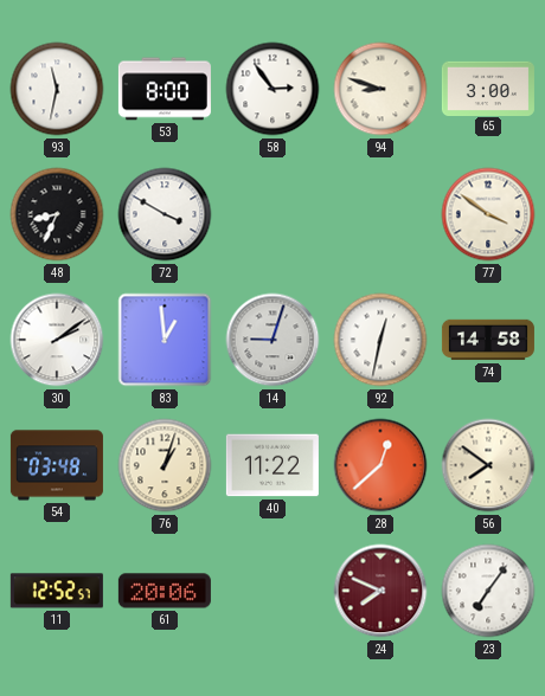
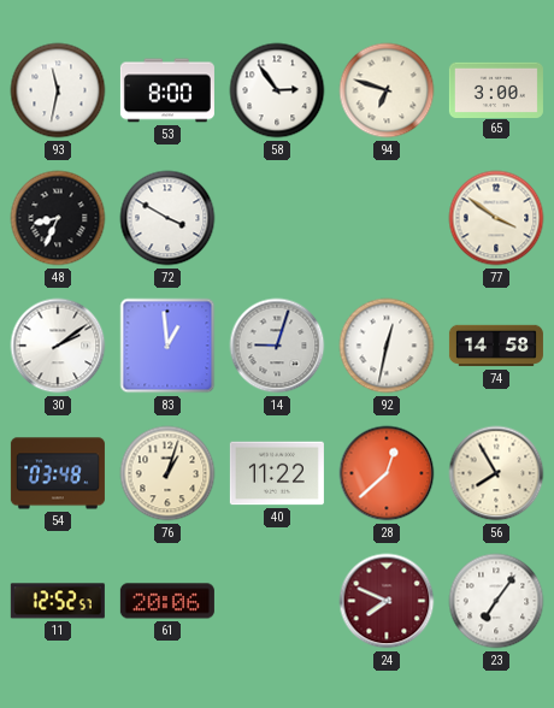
94: 8:48 -> 6:48
56: 7:51 -> 7:55
